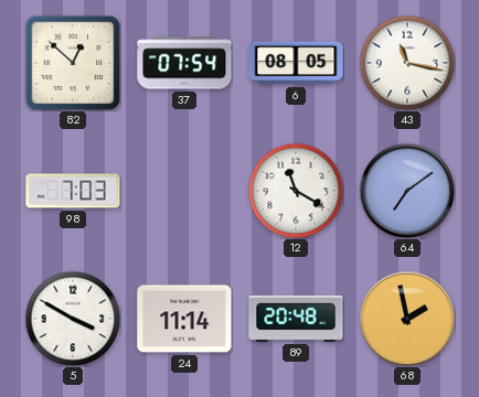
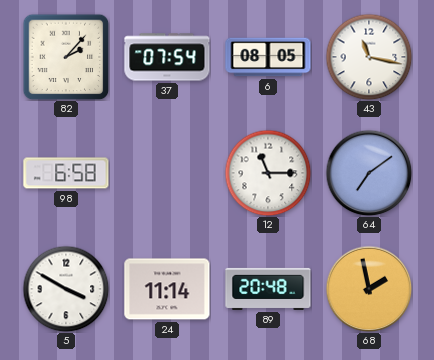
82: 12:52 -> 2:07
98: 7:03 -> 6:58
12: 11:20 -> 11:15
